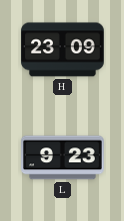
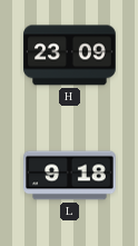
L: 9:23 -> 9:18
